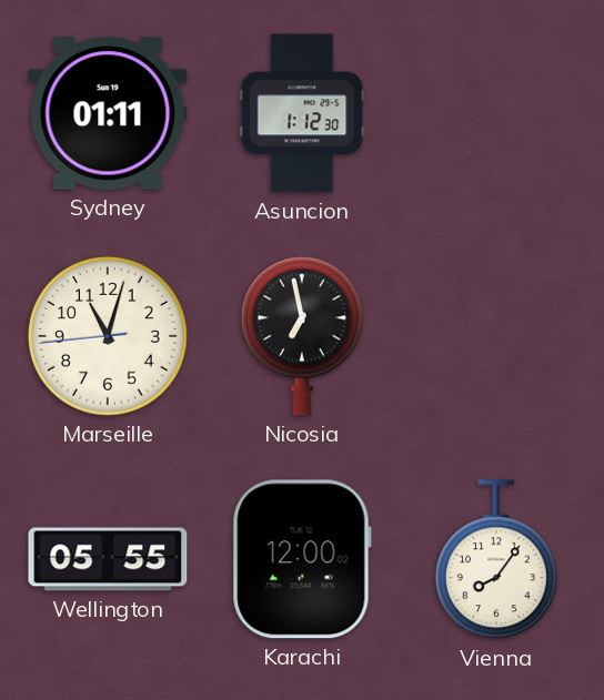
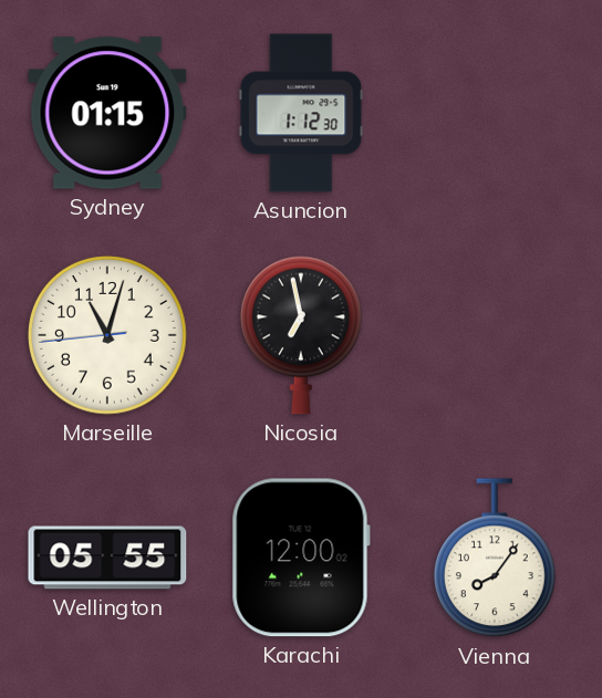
Sydney: 01:11 -> 01:15
